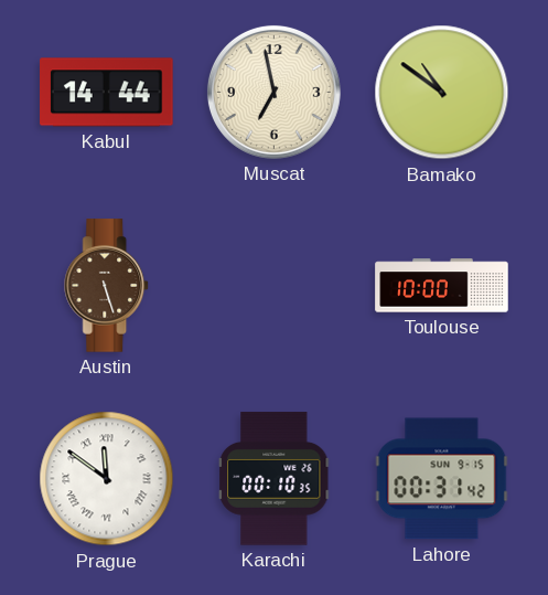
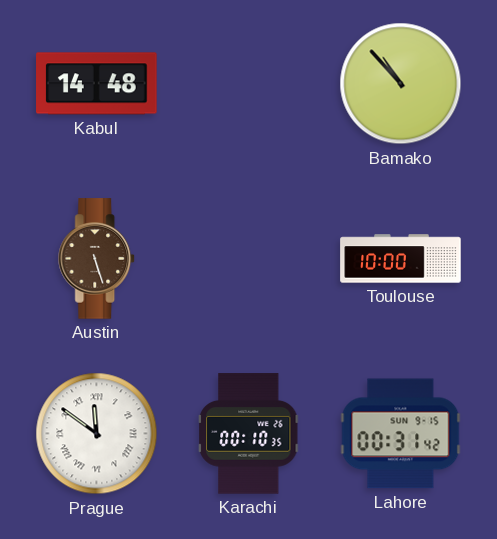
Kabul: 14:44 -> 14:48
Muscat: 6:58 -> none
Bamako: 10:51 -> 10:53
